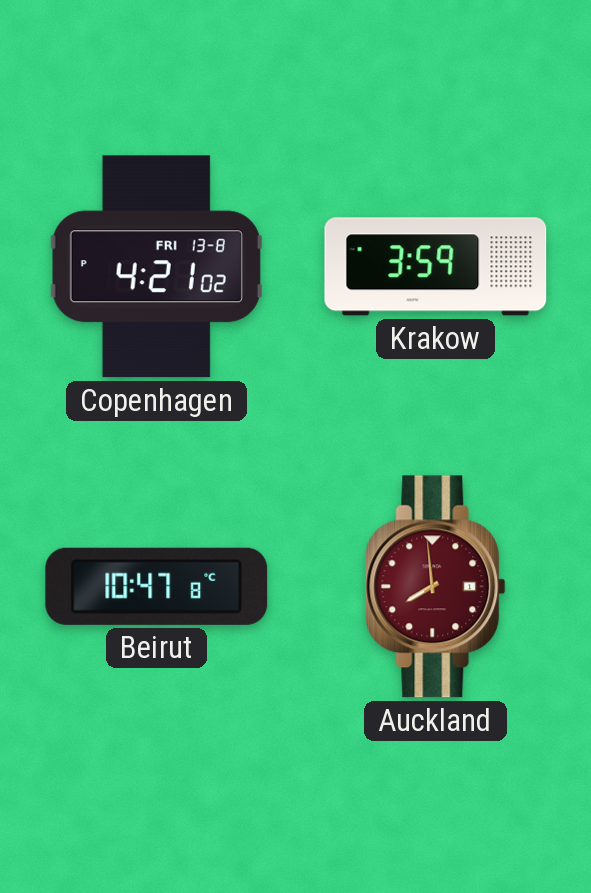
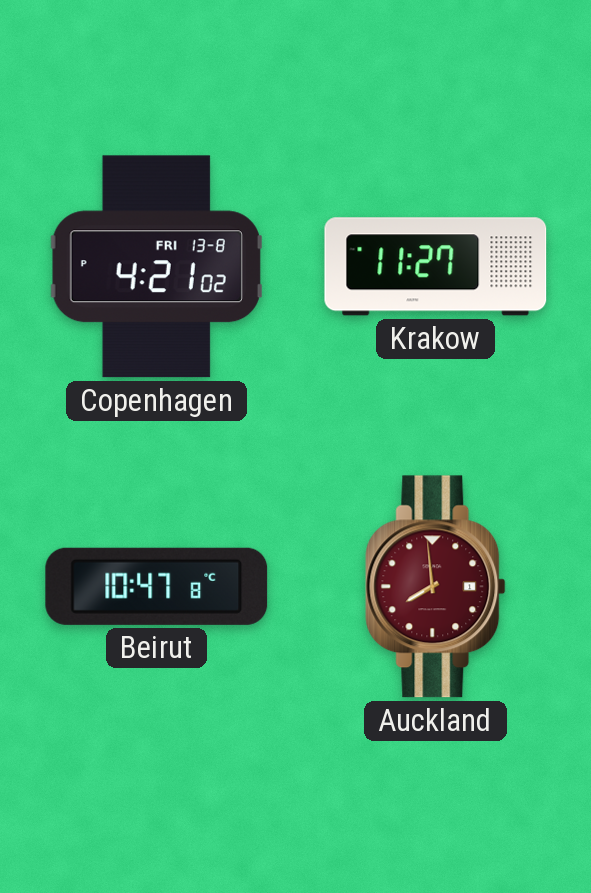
Krakow: 3:59 -> 11:27
